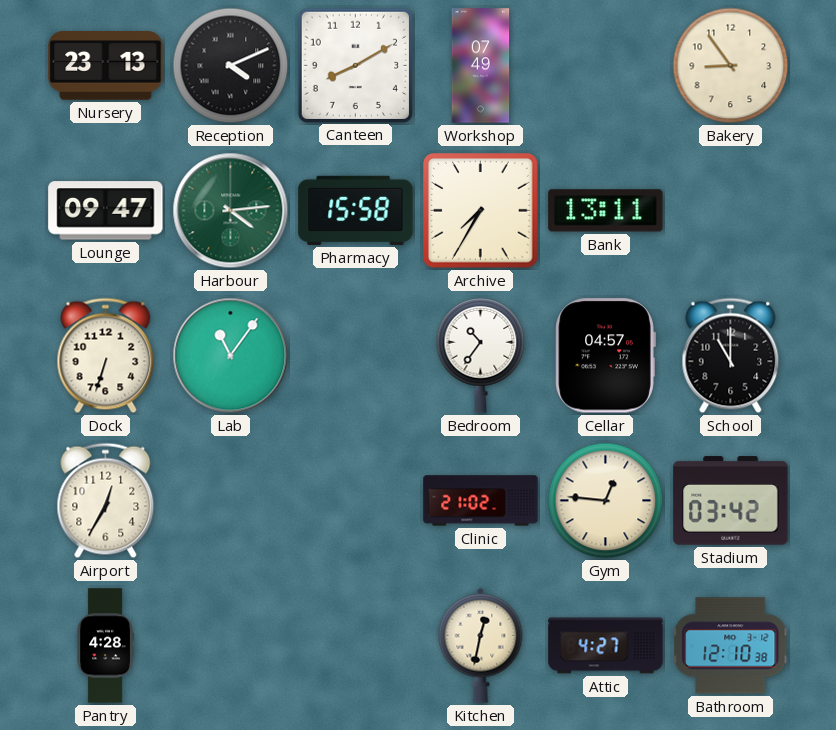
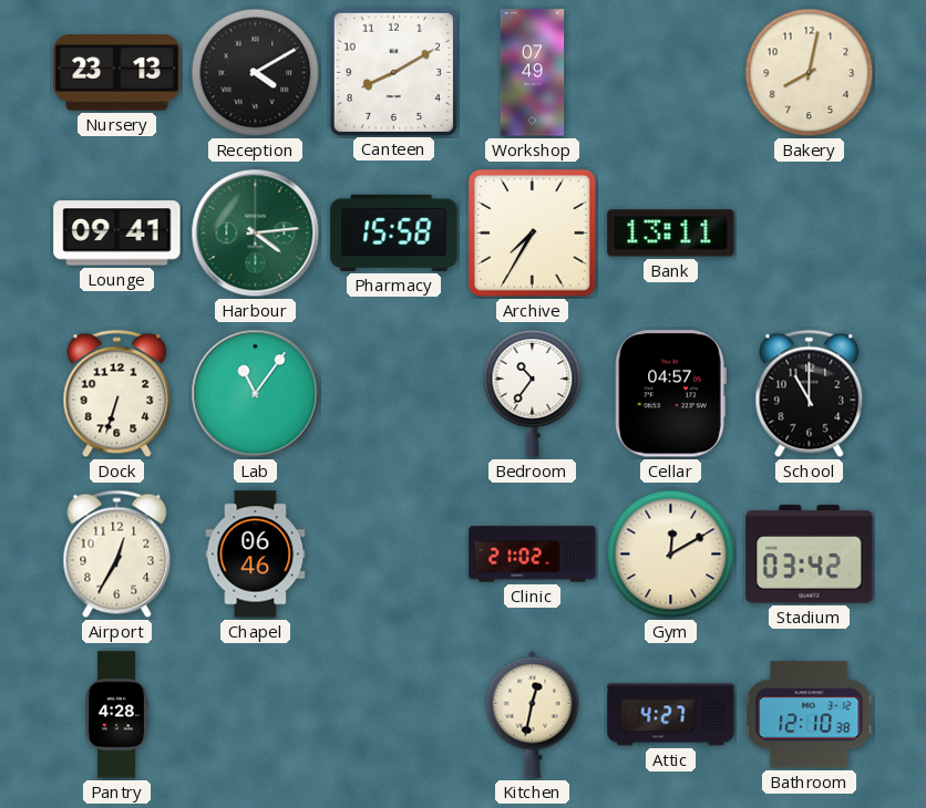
Reception: 4:11 -> 4:10
Bakery: 8:54 -> 8:02
Lounge: 09:47 -> 09:41
Chapel: none -> 06:46
Gym: 12:46 -> 12:10
